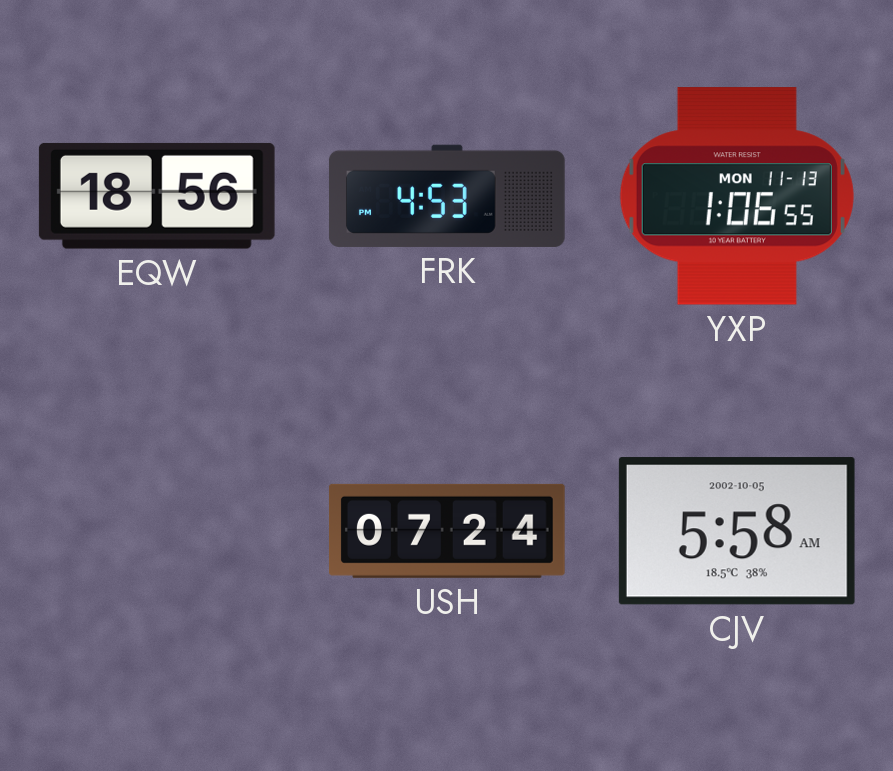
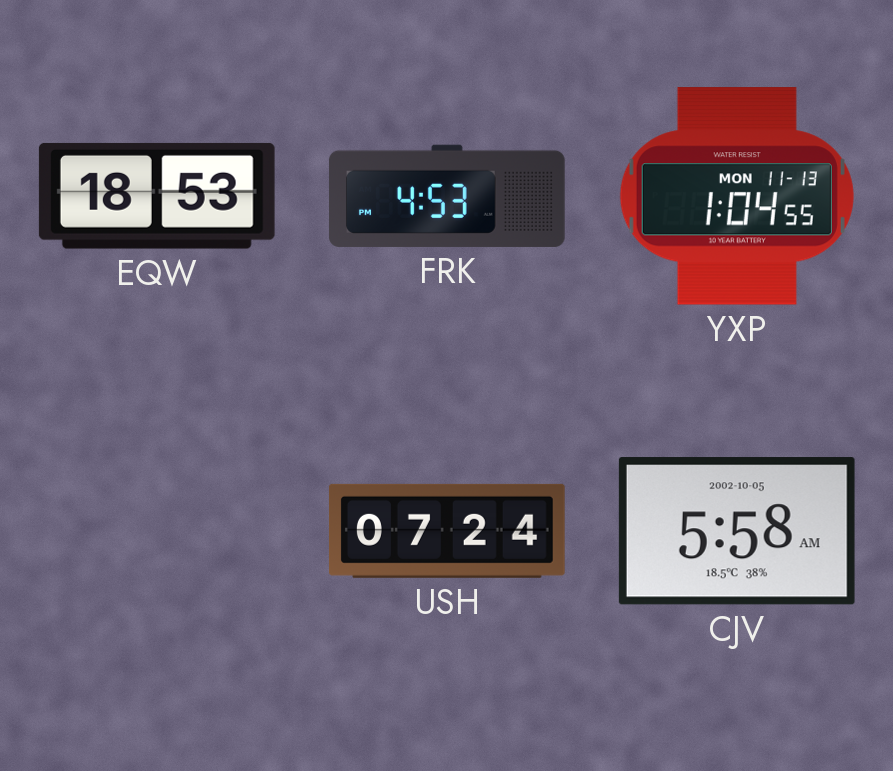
EQW: 18:56 -> 18:53
YXP: 1:06 -> 1:04
